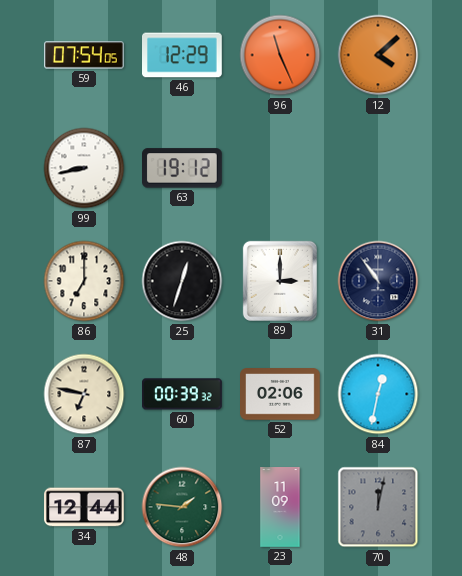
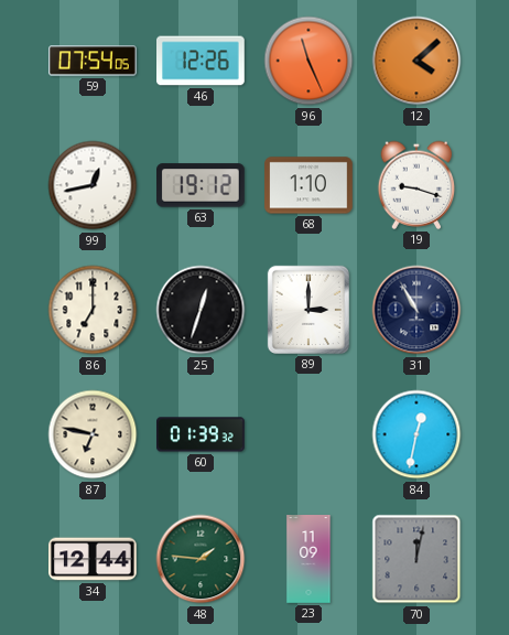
46: 12:29 -> 12:26
99: 8:43 -> 12:43
68: none -> 1:10
19: none -> 9:18
31: 10:54 -> 10:55
60: 00:39 -> 01:39
52: 02:06 -> none
